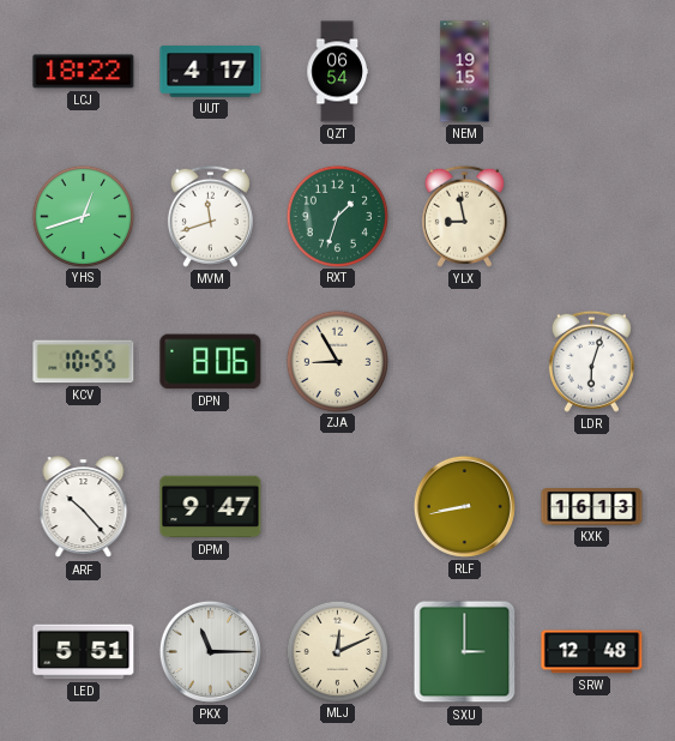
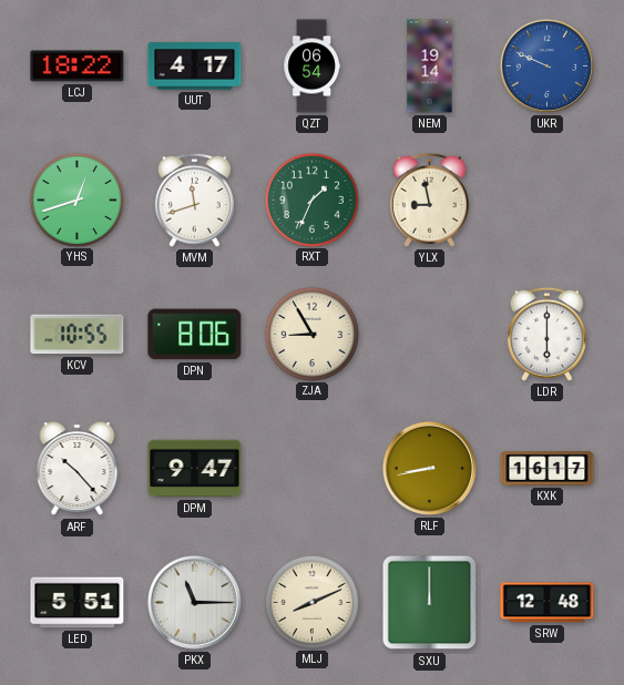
NEM: 19:15 -> 19:14
UKR: none -> 9:49
RXT: 1:33 -> 1:34
LDR: 6:03 -> 6:00
KXK: 16:13 -> 16:17
MLJ: 12:11 -> 8:11
SXU: 3:00 -> 12:00
